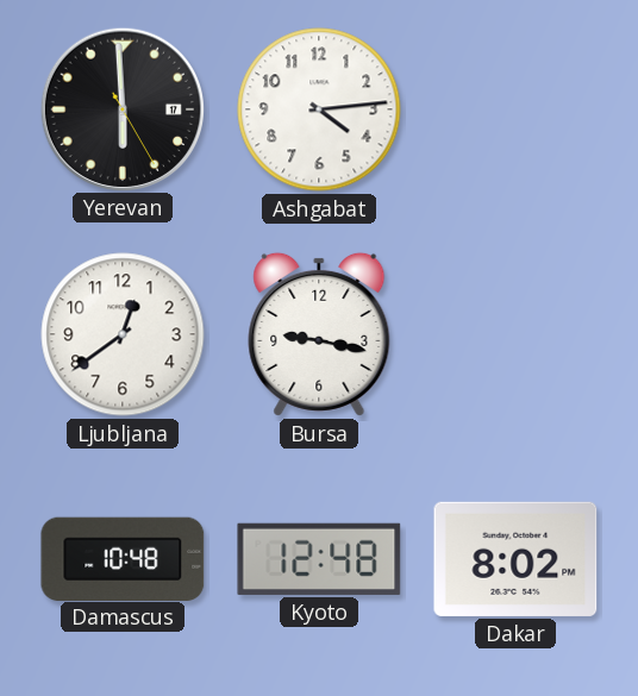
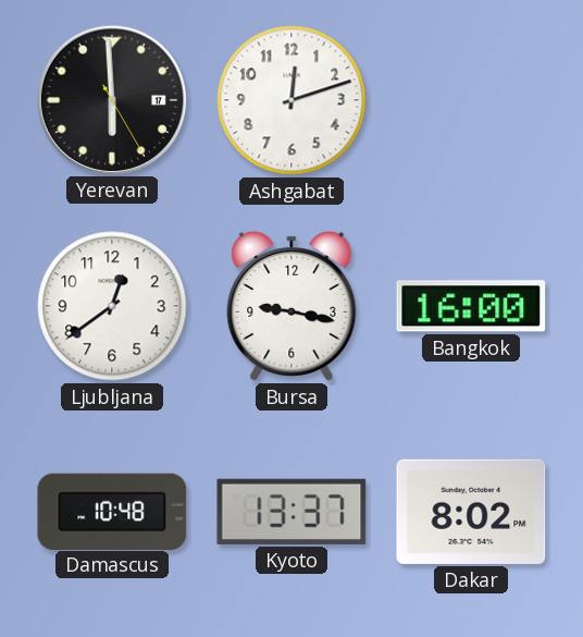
Ashgabat: 4:14 -> 12:12
Bangkok: none -> 16:00
Kyoto: 12:48 -> 13:37
